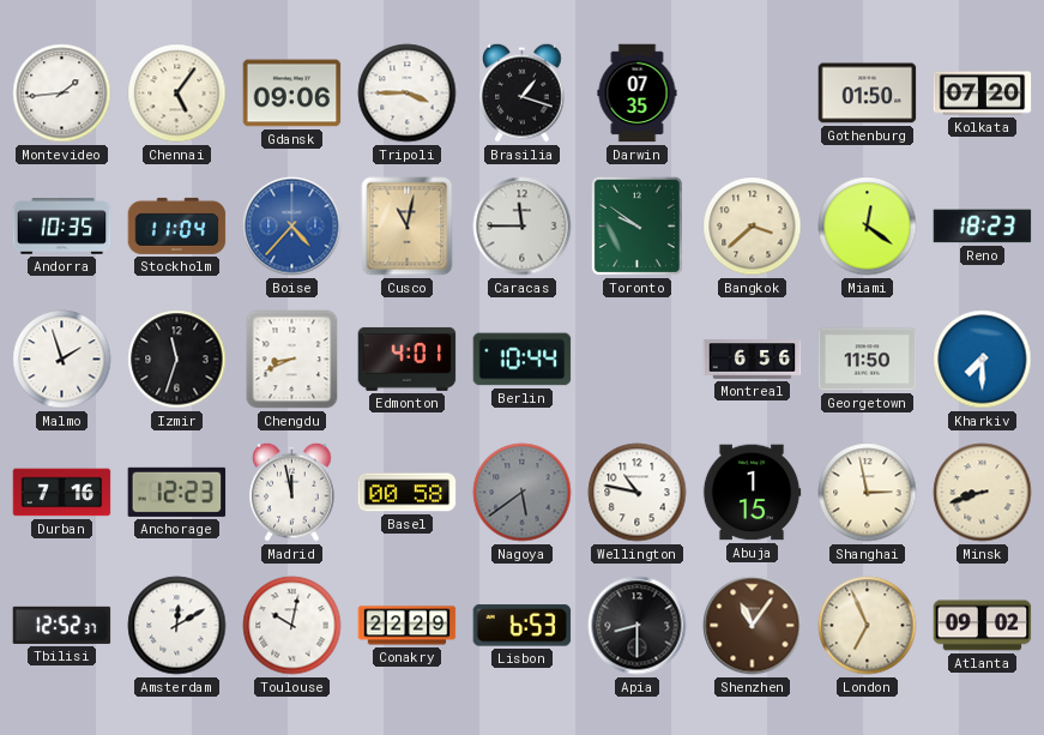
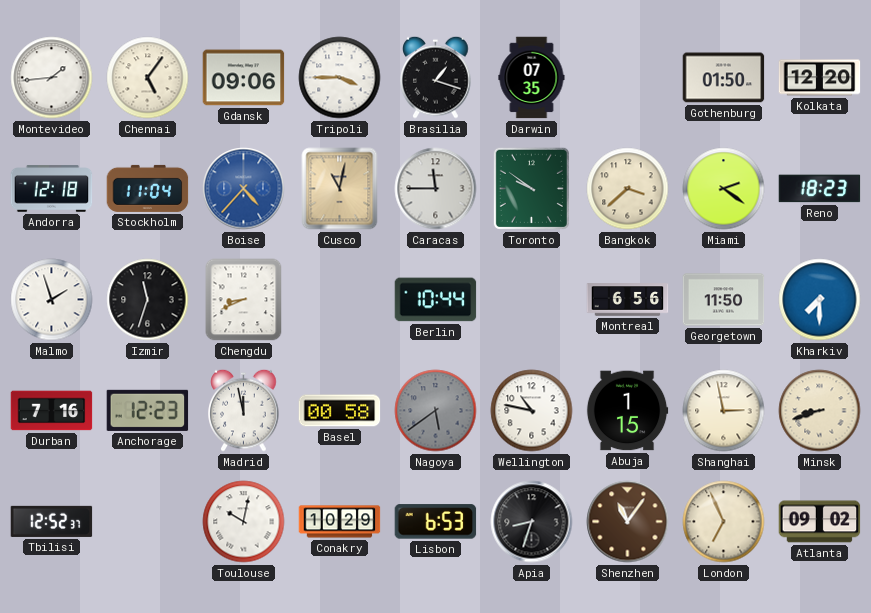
Kolkata: 07:20 -> 12:20
Andorra: 10:35 -> 12:18
Miami: 12:21 -> 2:21
Edmonton: 4:01 -> none
Amsterdam: 12:10 -> none
Conakry: 22:29 -> 10:29
Apia: 8:30 -> 8:33
